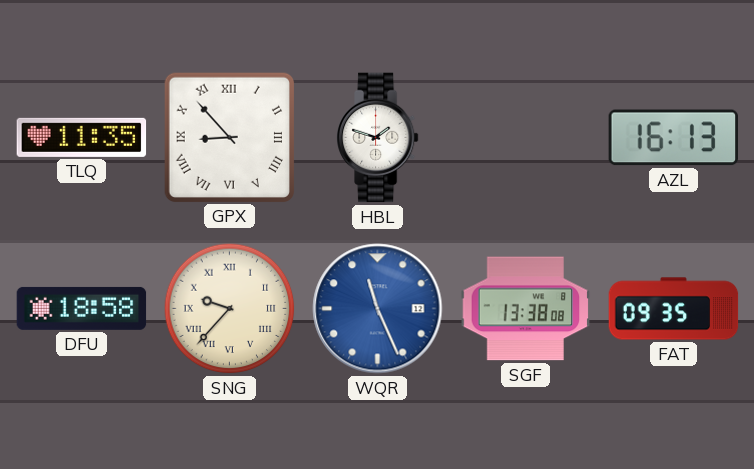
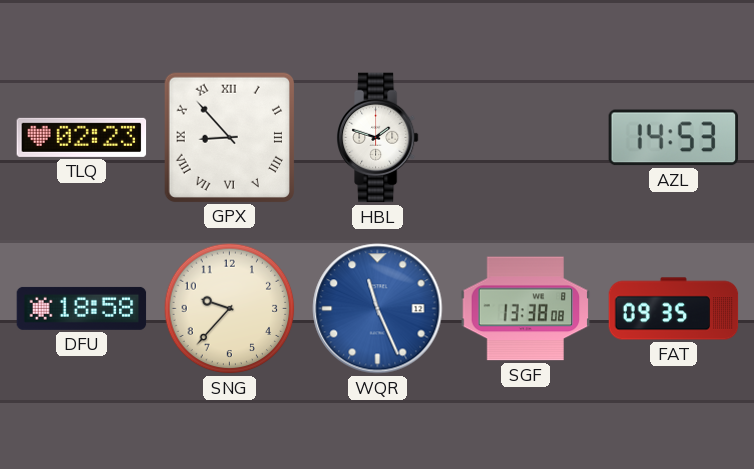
TLQ: 11:35 -> 02:23
AZL: 16:13 -> 14:53
SNG numerals: Roman -> Arabic
